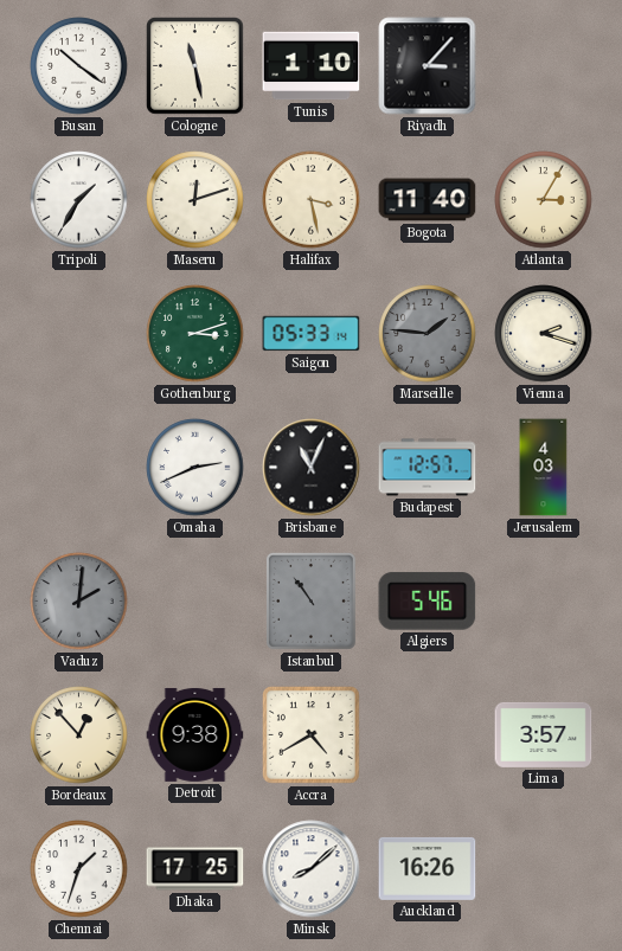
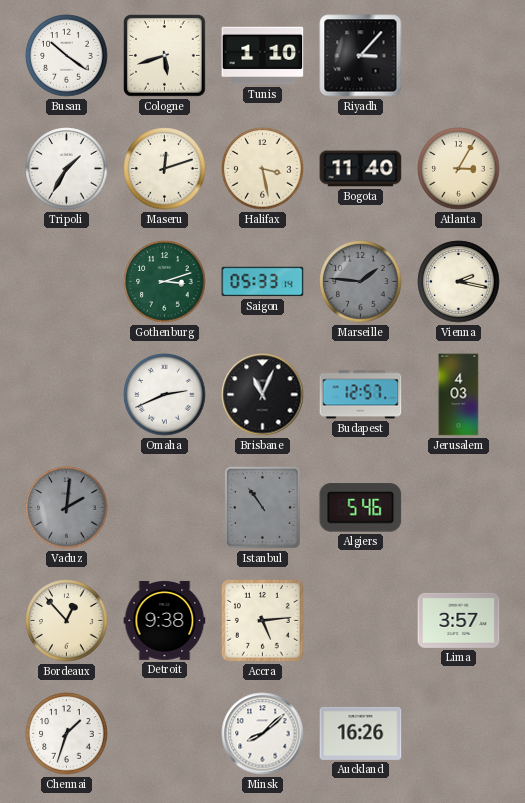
Cologne: 11:28 -> 5:42
Vienna: 2:18 -> 2:17
Accra: 4:40 -> 5:14
Dhaka: 17:25 -> none
